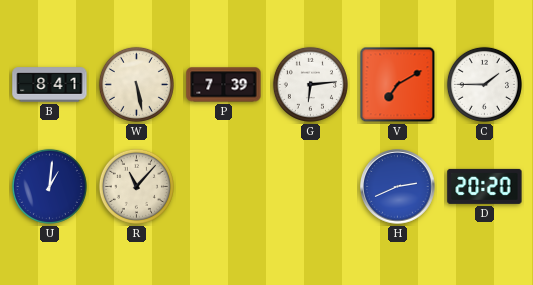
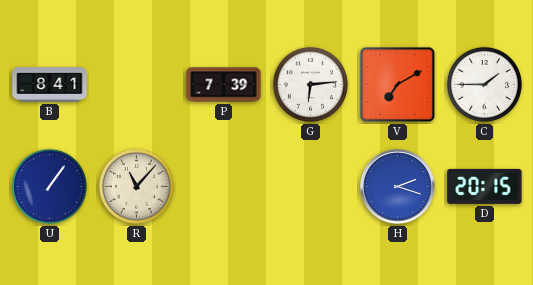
W: 5:28 -> none
U: 1:01 -> 1:06
H: 2:41 -> 2:18
D: 20:20 -> 20:15
